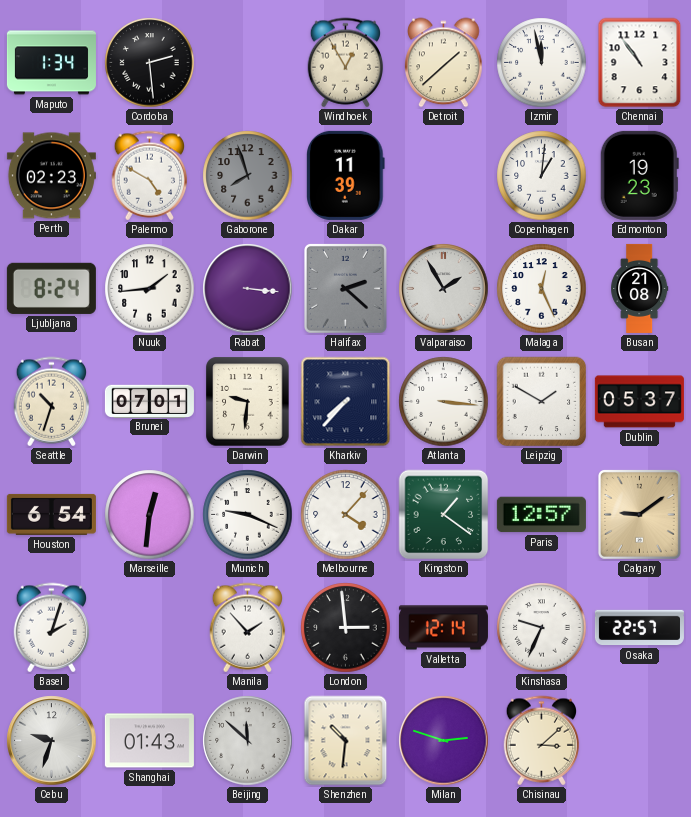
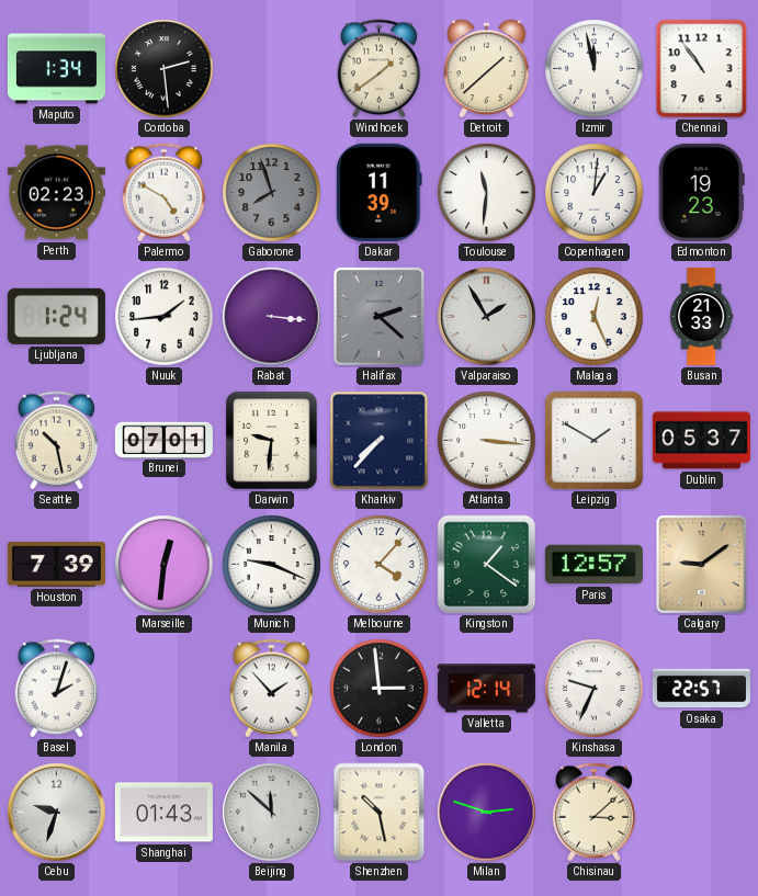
Windhoek: 12:55 -> 1:39
Toulouse: none -> 11:31
Ljubljana: 8:24 -> 1:24
Busan: 21:08 -> 21:33
Seattle: 10:33 -> 10:28
Houston: 6:54 -> 7:39
Shenzhen: 10:31 -> 10:28
